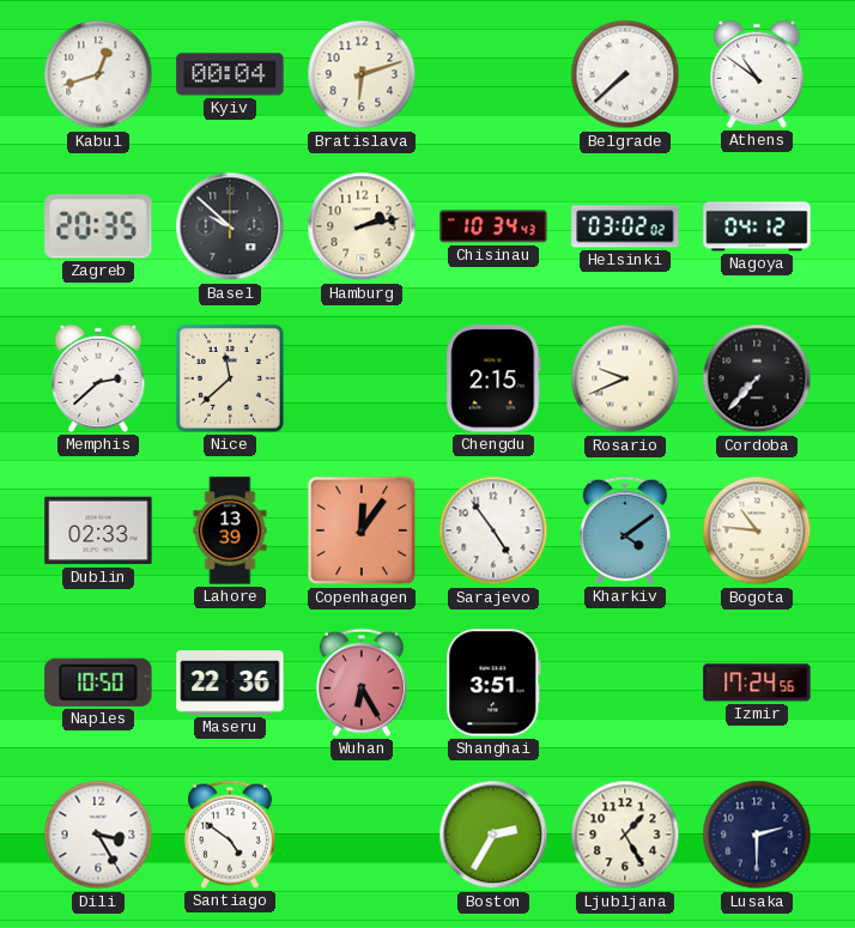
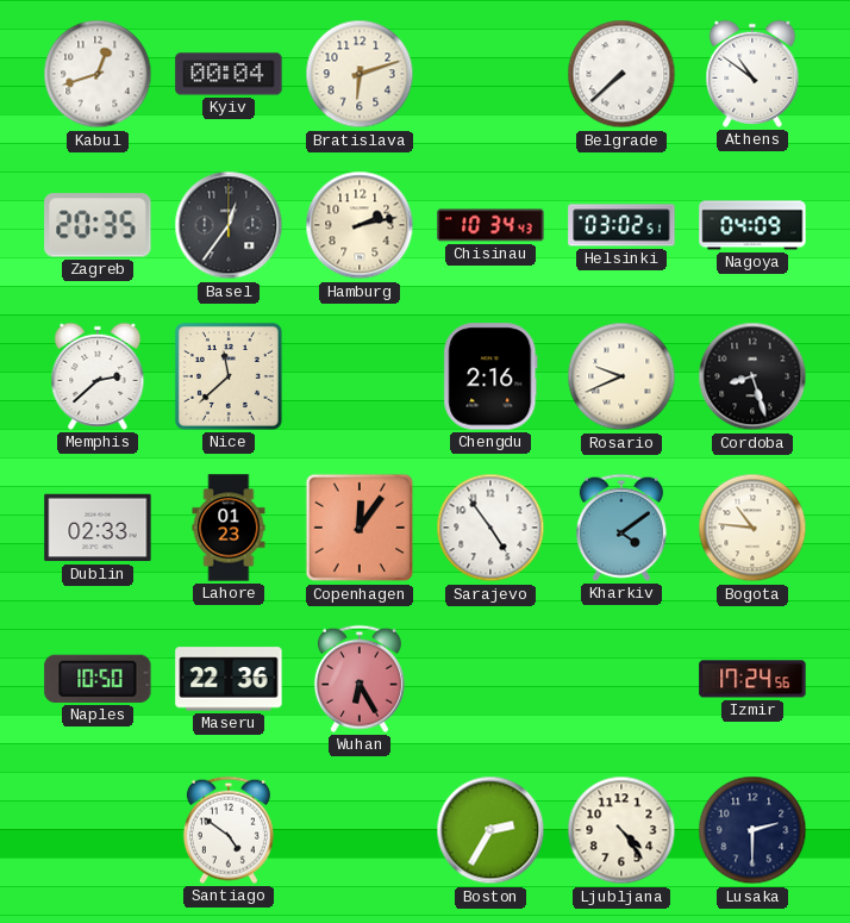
Basel: 9:52 -> 12:36
Helsinki: 03:02:02 -> 03:02:51
Nagoya: 04:12 -> 04:09
Chengdu: 2:15 -> 2:16
Cordoba: 7:37 -> 8:27
Lahore: 13:39 -> 01:23
Shanghai: 3:51 -> none
Dili: 3:25 -> none
Ljubljana: 1:25 -> 4:24
